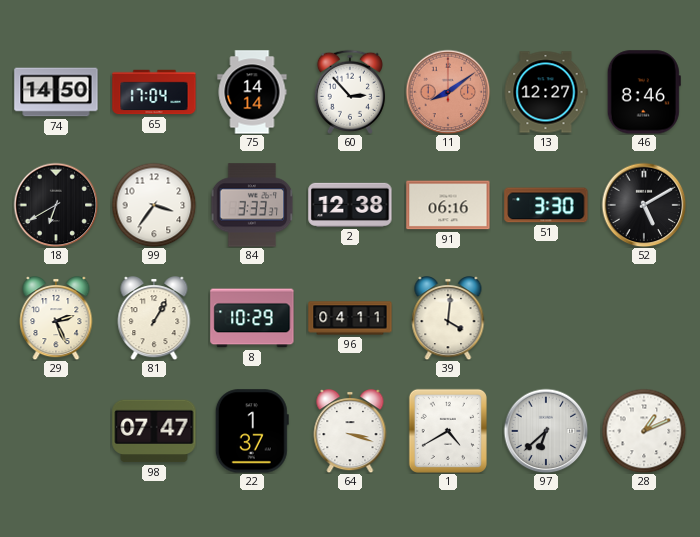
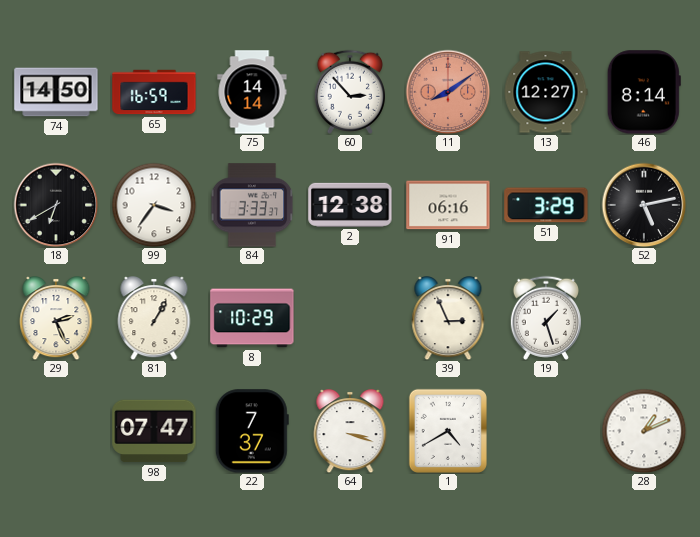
65: 17:04 -> 16:59
46: 8:46 -> 8:14
51: 3:30 -> 3:29
52: 5:10 -> 5:13
96: 04:11 -> none
39: 4:01 -> 2:56
19: none -> 1:27
22: 1:37 -> 7:37
97: 6:38 -> none
